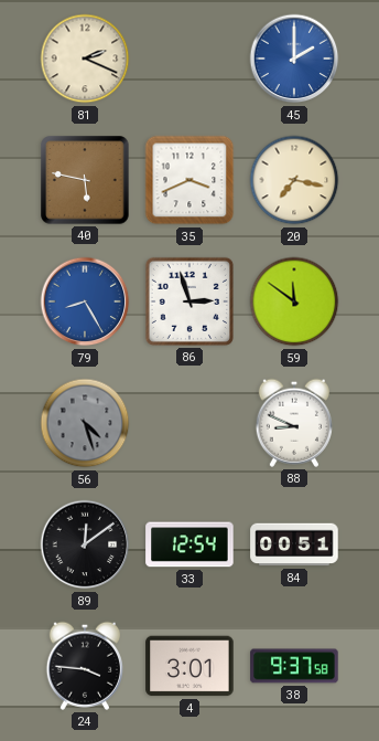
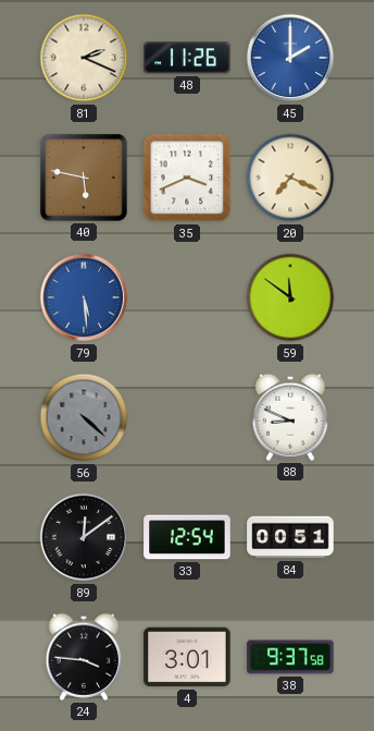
48: none -> 11:26
20: 7:17 -> 7:19
79: 8:25 -> 5:29
86: 2:57 -> none
56: 4:27 -> 4:22
